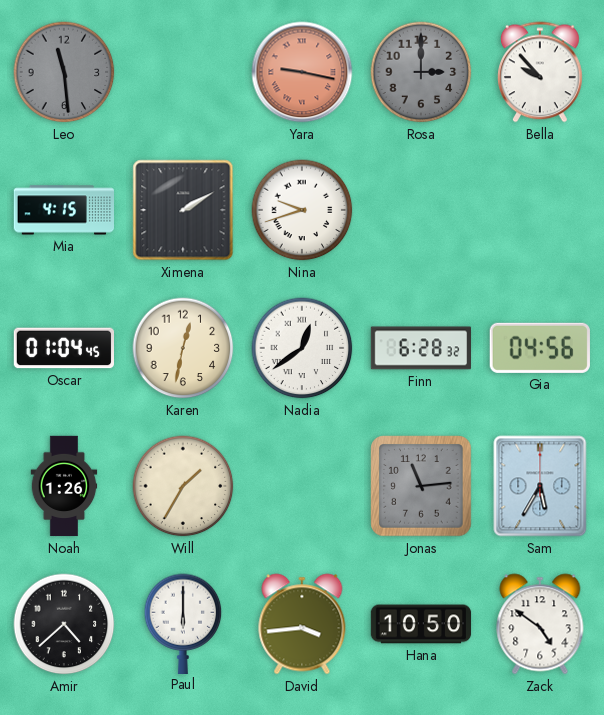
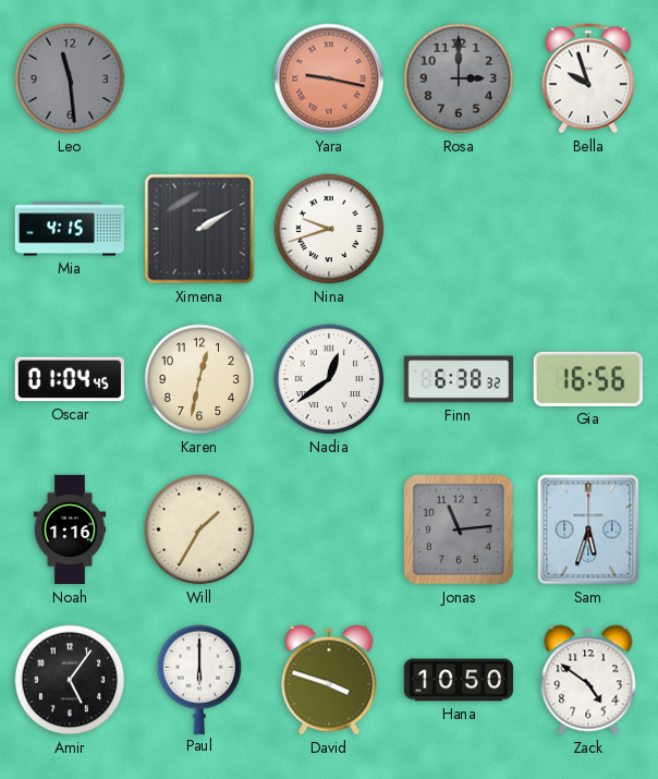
Bella: 9:53 -> 9:57
Finn: 6:28 -> 6:38
Gia: 04:56 -> 16:56
Noah: 1:26 -> 1:16
Sam: 5:35 -> 5:33
Amir: 4:38 -> 5:06
David: 3:44 -> 3:48
